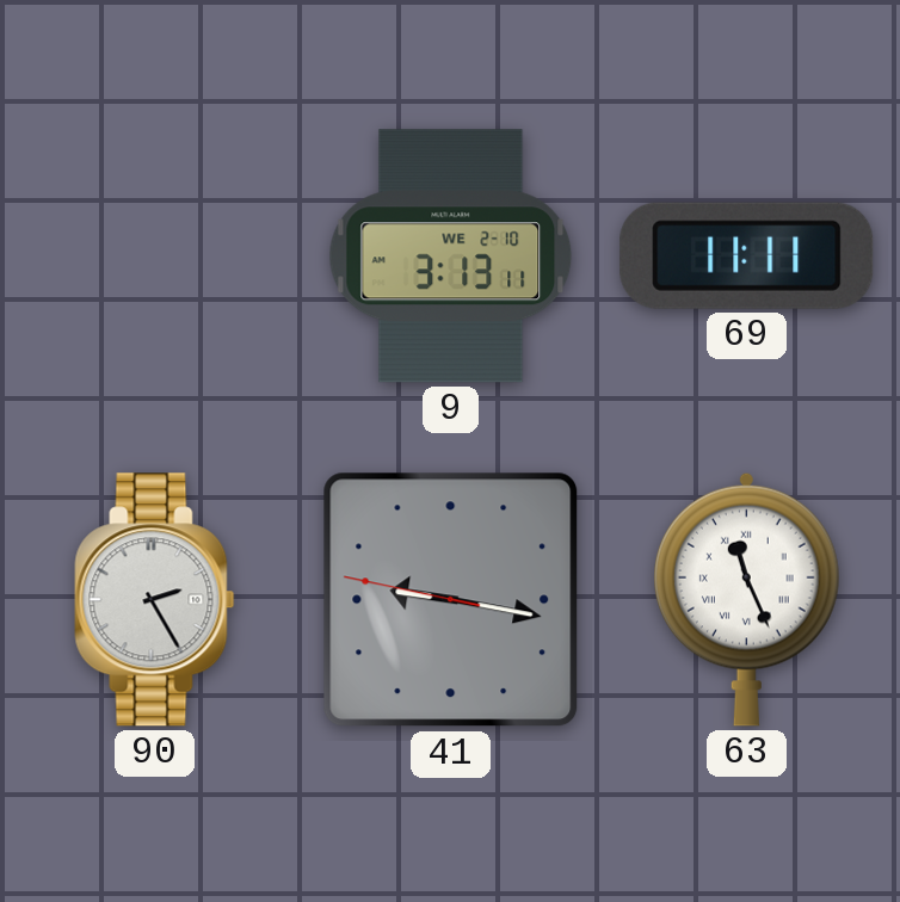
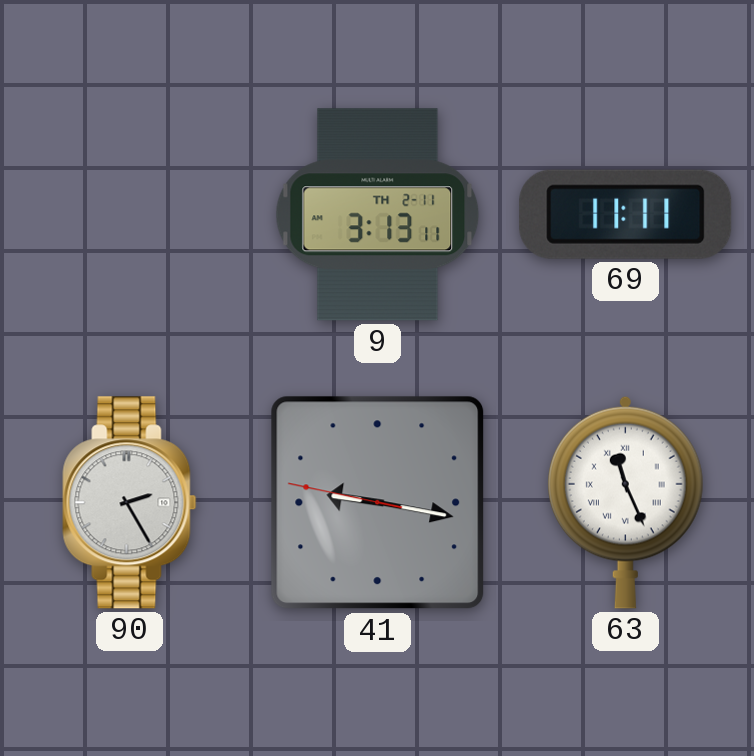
9 date: WE 2-10 -> TH 2-11
